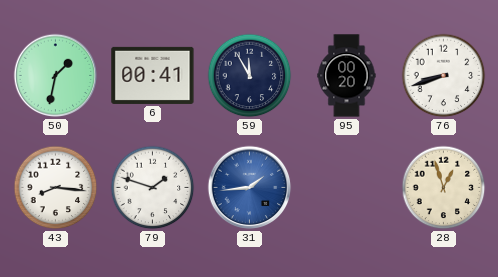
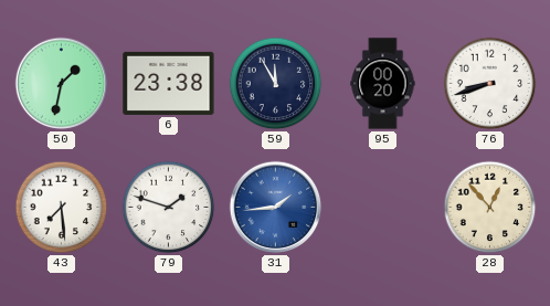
6: 00:41 -> 23:38
43: 8:16 -> 7:29
28: 12:57 -> 12:53
